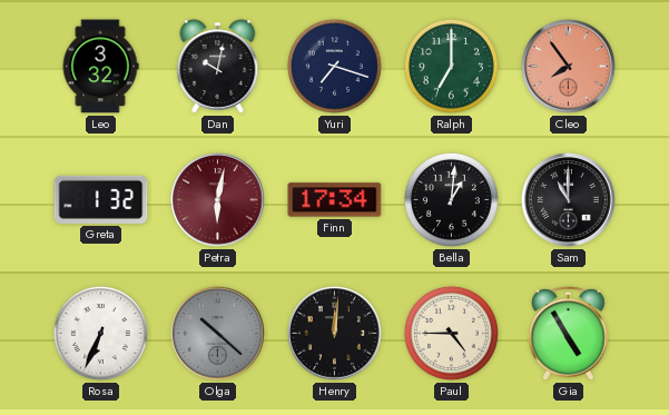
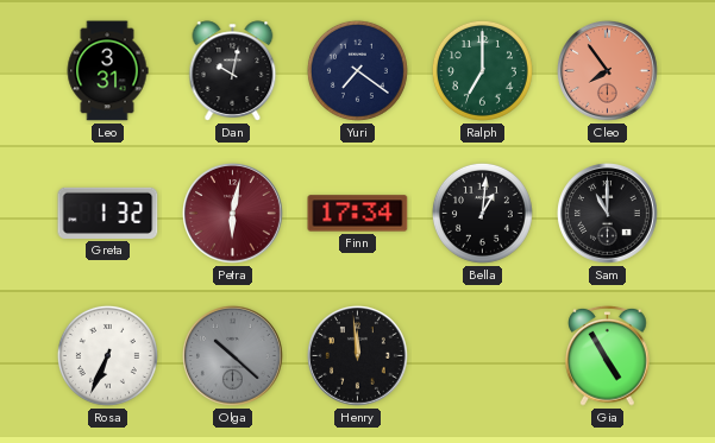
Leo: 3:32 -> 3:31
Yuri: 7:18 -> 7:21
Henry: 12:01 -> 11:59
Paul: 4:45 -> none
